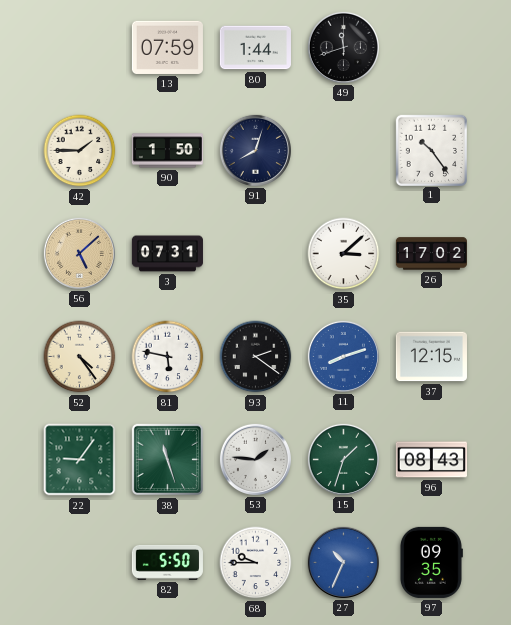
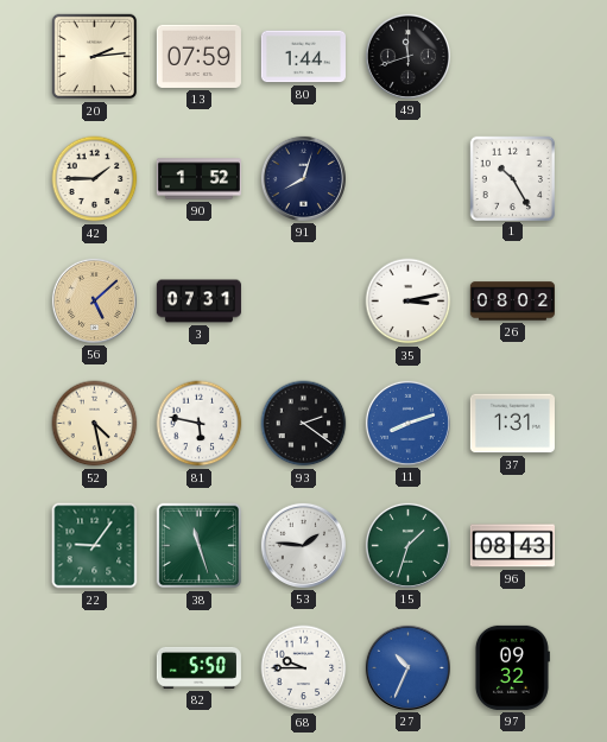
20: none -> 2:14
90: 1:50 -> 1:52
1: 10:24 -> 10:25
35: 3:08 -> 3:13
26: 17:02 -> 08:02
52: 4:24 -> 4:28
37: 12:15 -> 1:31
97: 09:35 -> 09:32
